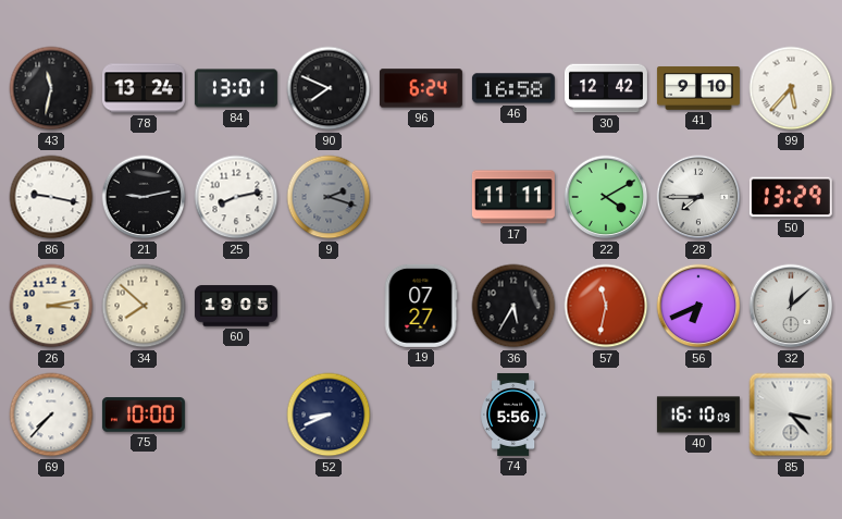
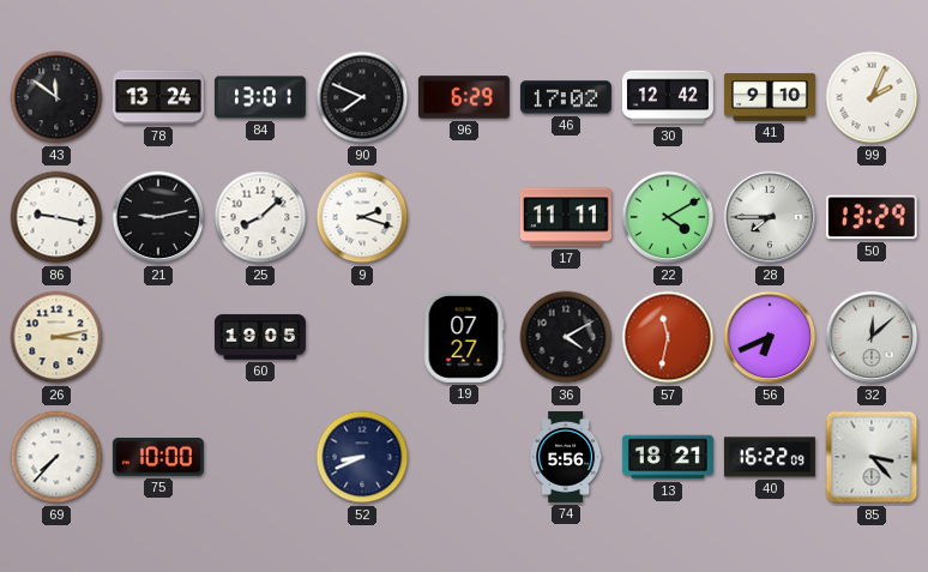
43: 11:32 -> 11:51
96: 6:24 -> 6:29
46: 16:58 -> 17:02
99: 5:37 -> 2:04
25: 8:13 -> 8:08
9 dial: grey -> white
34: 7:52 -> none
36: 5:35 -> 4:10
13: none -> 18:21
40: 16:10 -> 16:22
